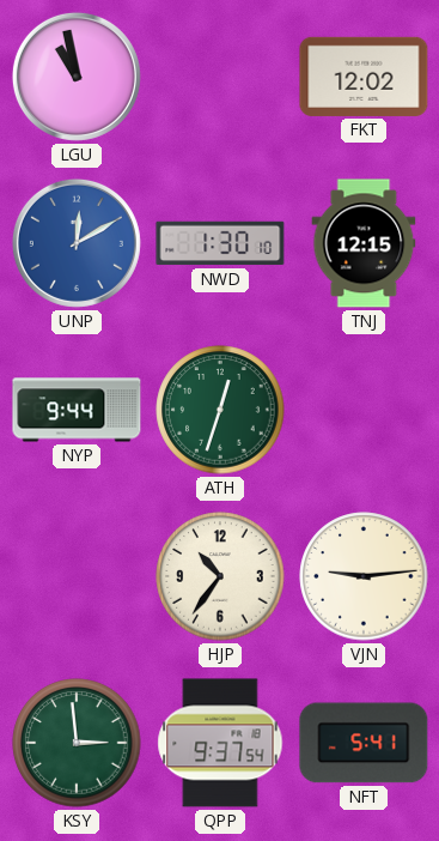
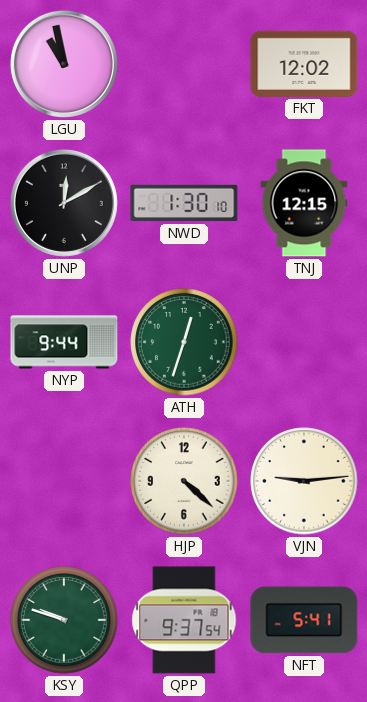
UNP dial: blue -> black
HJP: 10:36 -> 4:22
KSY: 2:59 -> 9:48
